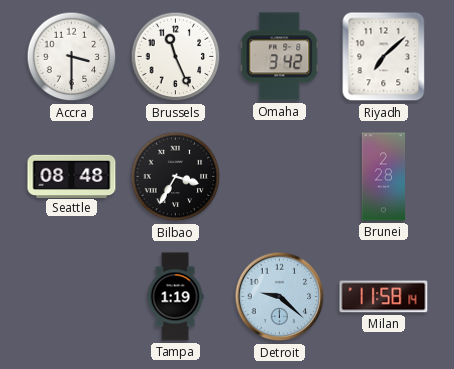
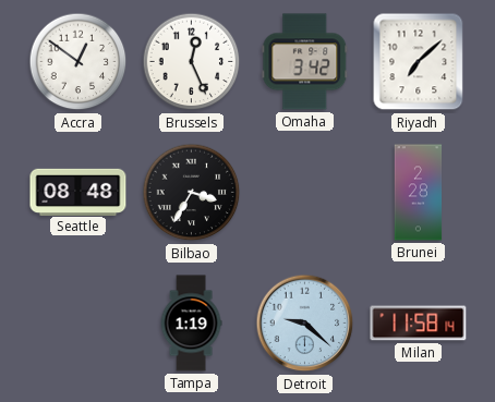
Accra: 3:30 -> 12:51
Brussels: 11:26 -> 12:26
